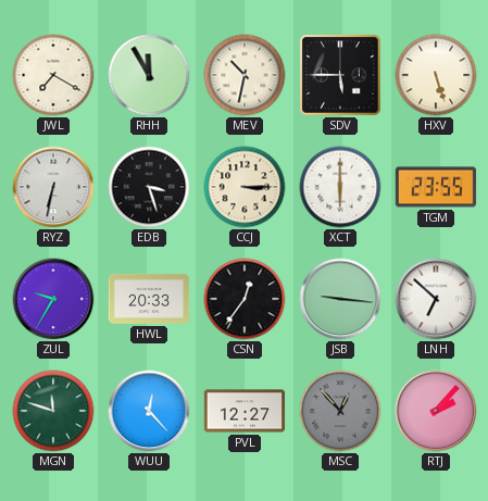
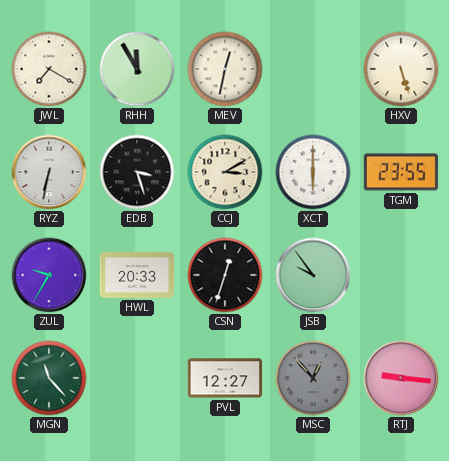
MEV: 10:32 -> 12:32
SDV: 5:45 -> none
CCJ: 3:15 -> 3:10
CSN: 12:36 -> 12:33
JSB: 9:16 -> 9:54
LNH: 6:52 -> none
MGN: 11:48 -> 11:23
WUU: 12:23 -> none
RTJ: 2:07 -> 9:16
